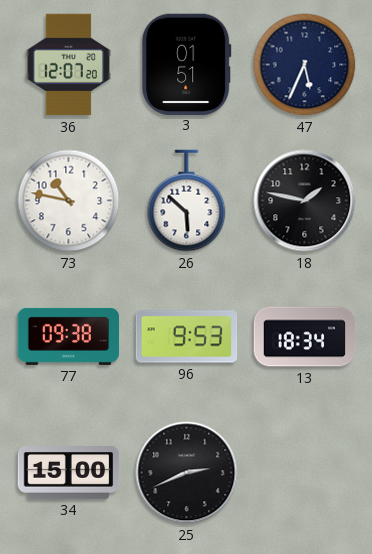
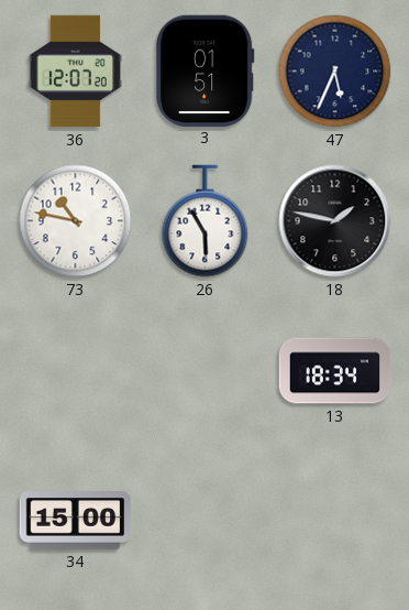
26: 5:52 -> 5:55
77: 09:38 -> none
96: 9:53 -> none
25: 2:41 -> none
